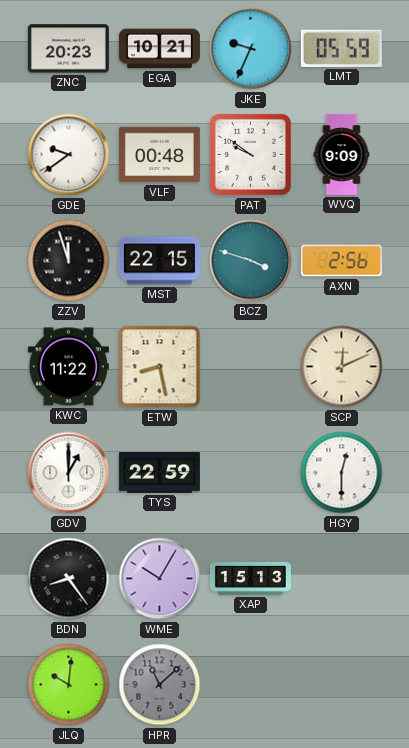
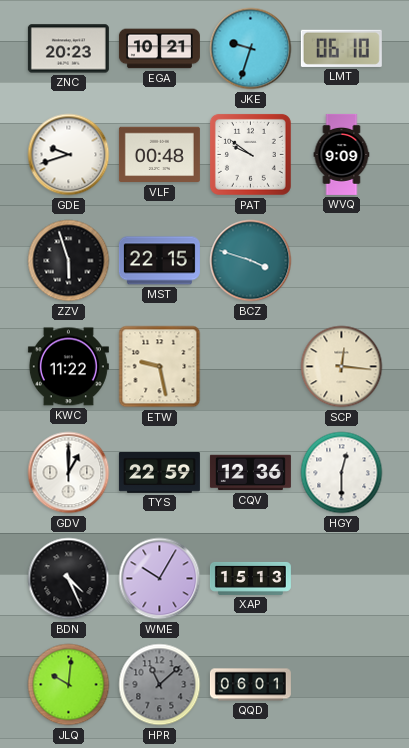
JKE: 9:34 -> 9:33
LMT: 05:59 -> 06:10
GDE: 9:39 -> 9:42
ZZV: 11:57 -> 5:57
AXN: 2:56 -> none
ETW: 8:28 -> 9:28
SCP: 12:11 -> 12:16
CQV: none -> 12:36
BDN: 8:24 -> 4:26
QQD: none -> 06:01
